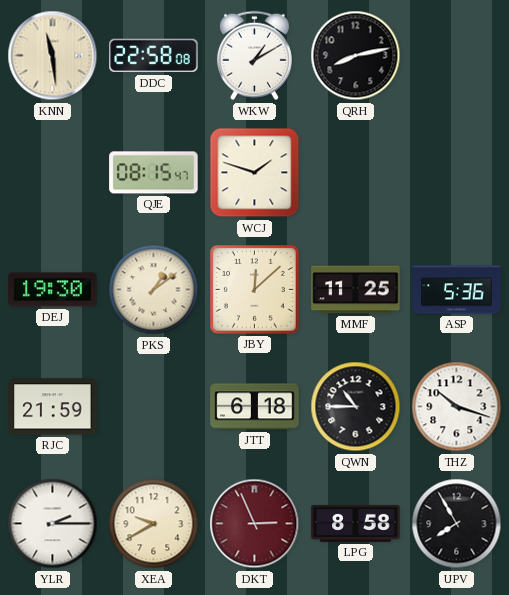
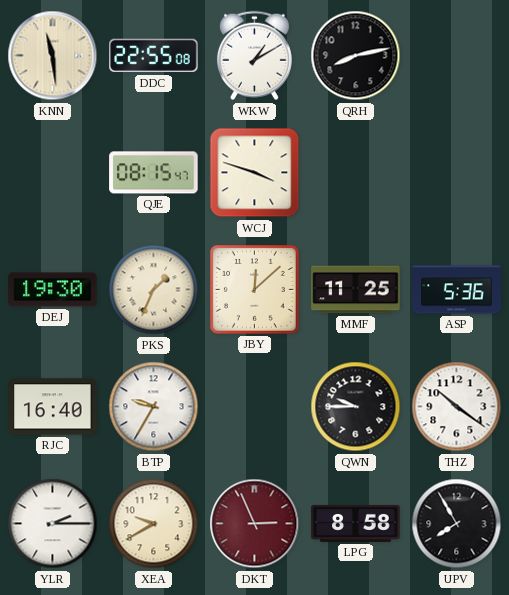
DDC: 22:58 -> 22:55
WCJ: 1:48 -> 3:48
PKS: 1:09 -> 1:34
RJC: 21:59 -> 16:40
BTP: none -> 9:35
JTT: 6:18 -> none
QWN: 10:45 -> 9:45
THZ: 10:18 -> 10:21
